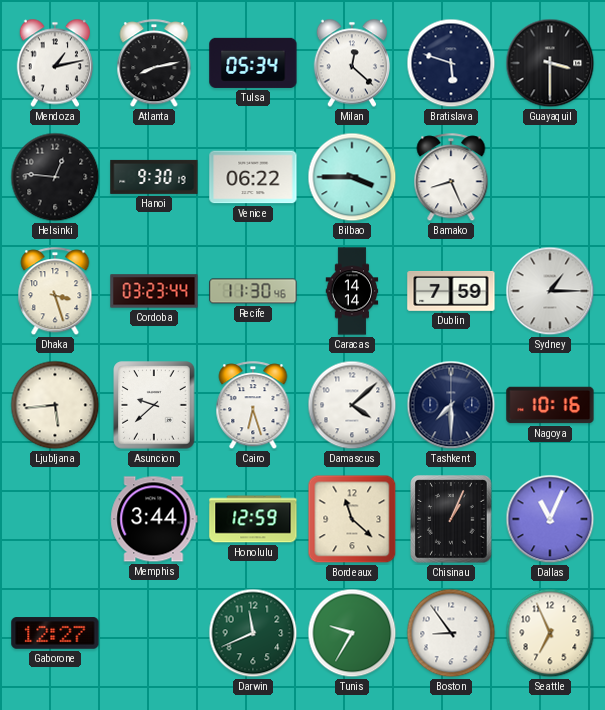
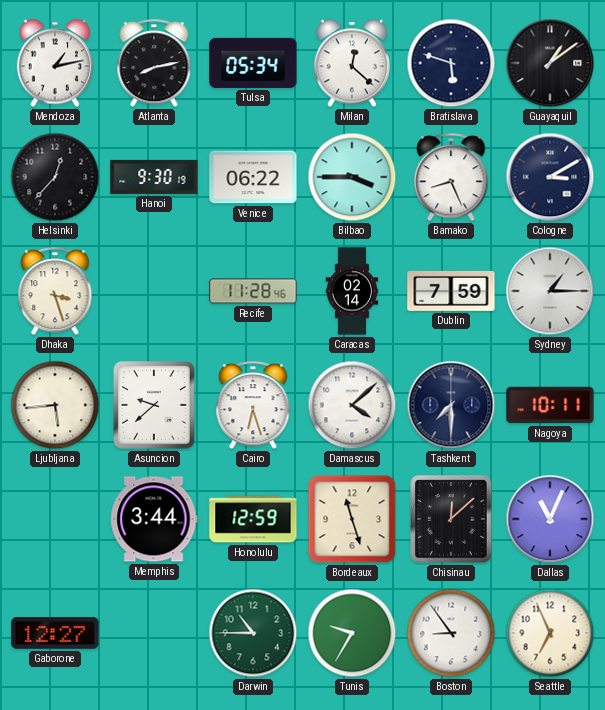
Guayaquil: 3:30 -> 1:09
Helsinki: 12:46 -> 12:37
Cologne: none -> 3:10
Cordoba: 03:23 -> none
Recife: 11:30 -> 11:28
Caracas: 14:14 -> 02:14
Nagoya: 10:16 -> 10:11
Bordeaux: 11:22 -> 11:27
Chisinau: 1:04 -> 12:08
Darwin: 11:41 -> 10:45
